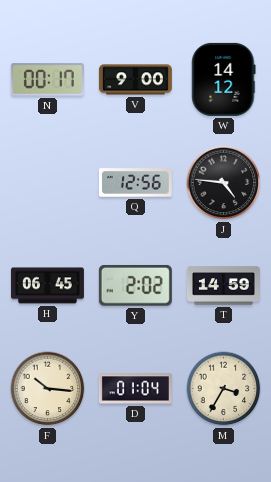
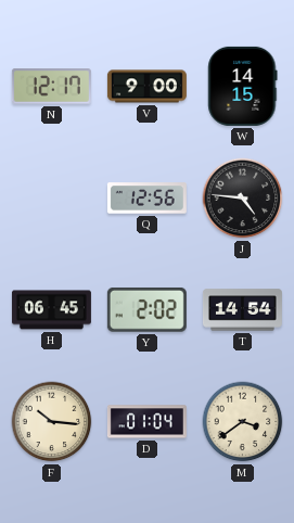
N: 00:17 -> 12:17
W: 14:12 -> 14:15
T: 14:59 -> 14:54
M: 3:35 -> 3:39
